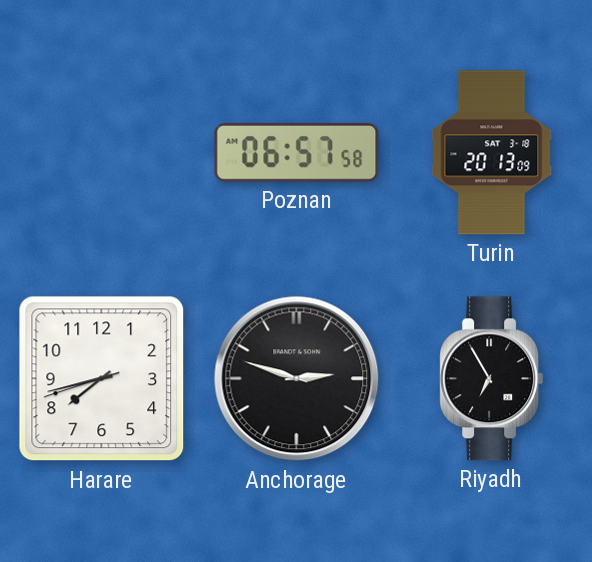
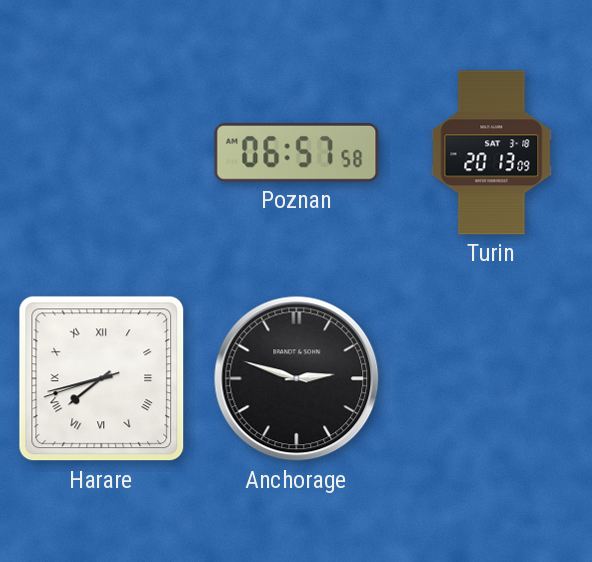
Harare numerals: Arabic -> Roman
Riyadh: 6:55 -> none
